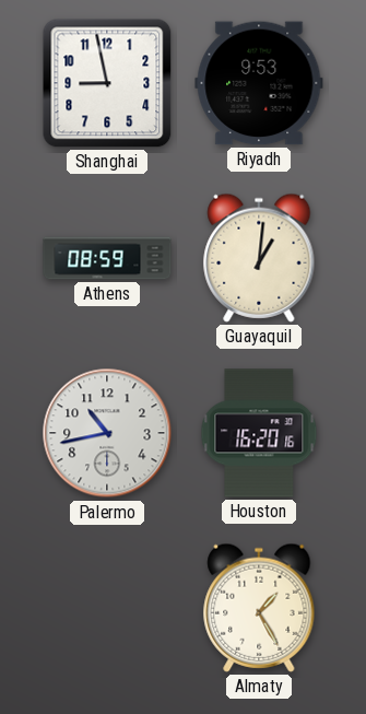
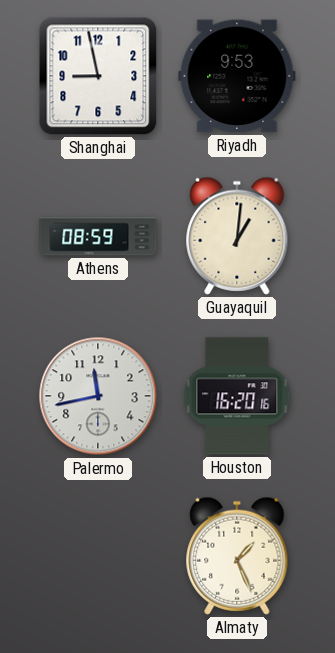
Palermo: 10:43 -> 11:43
Almaty: 1:25 -> 1:26
